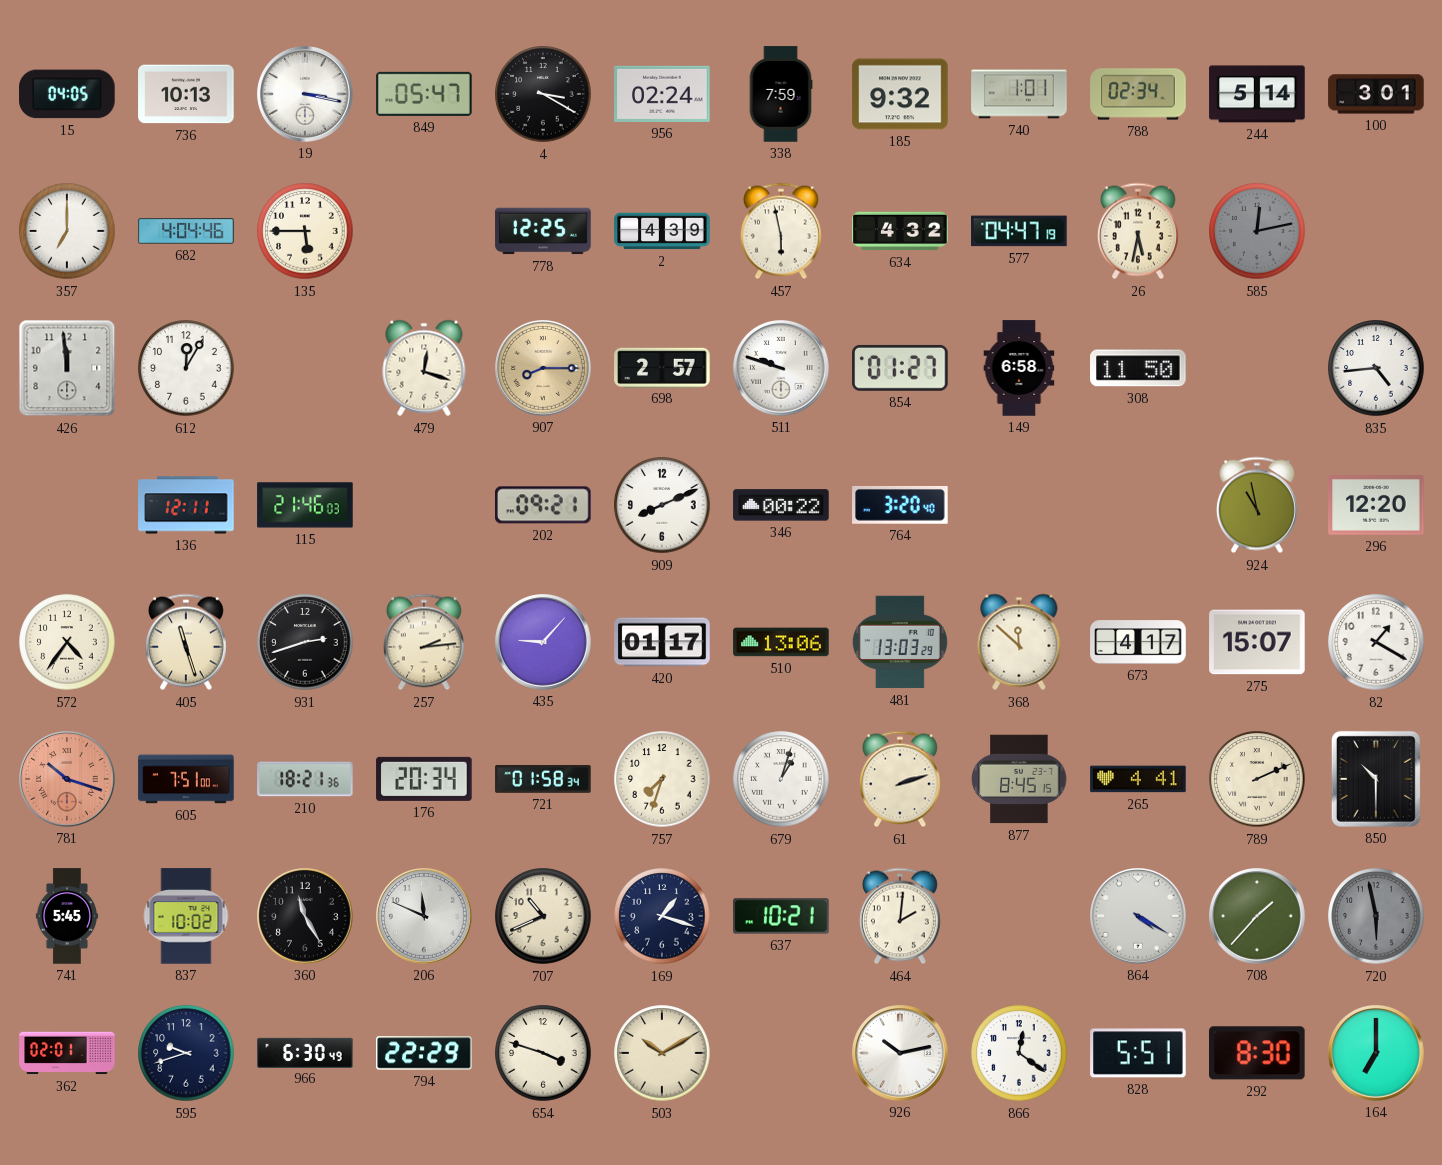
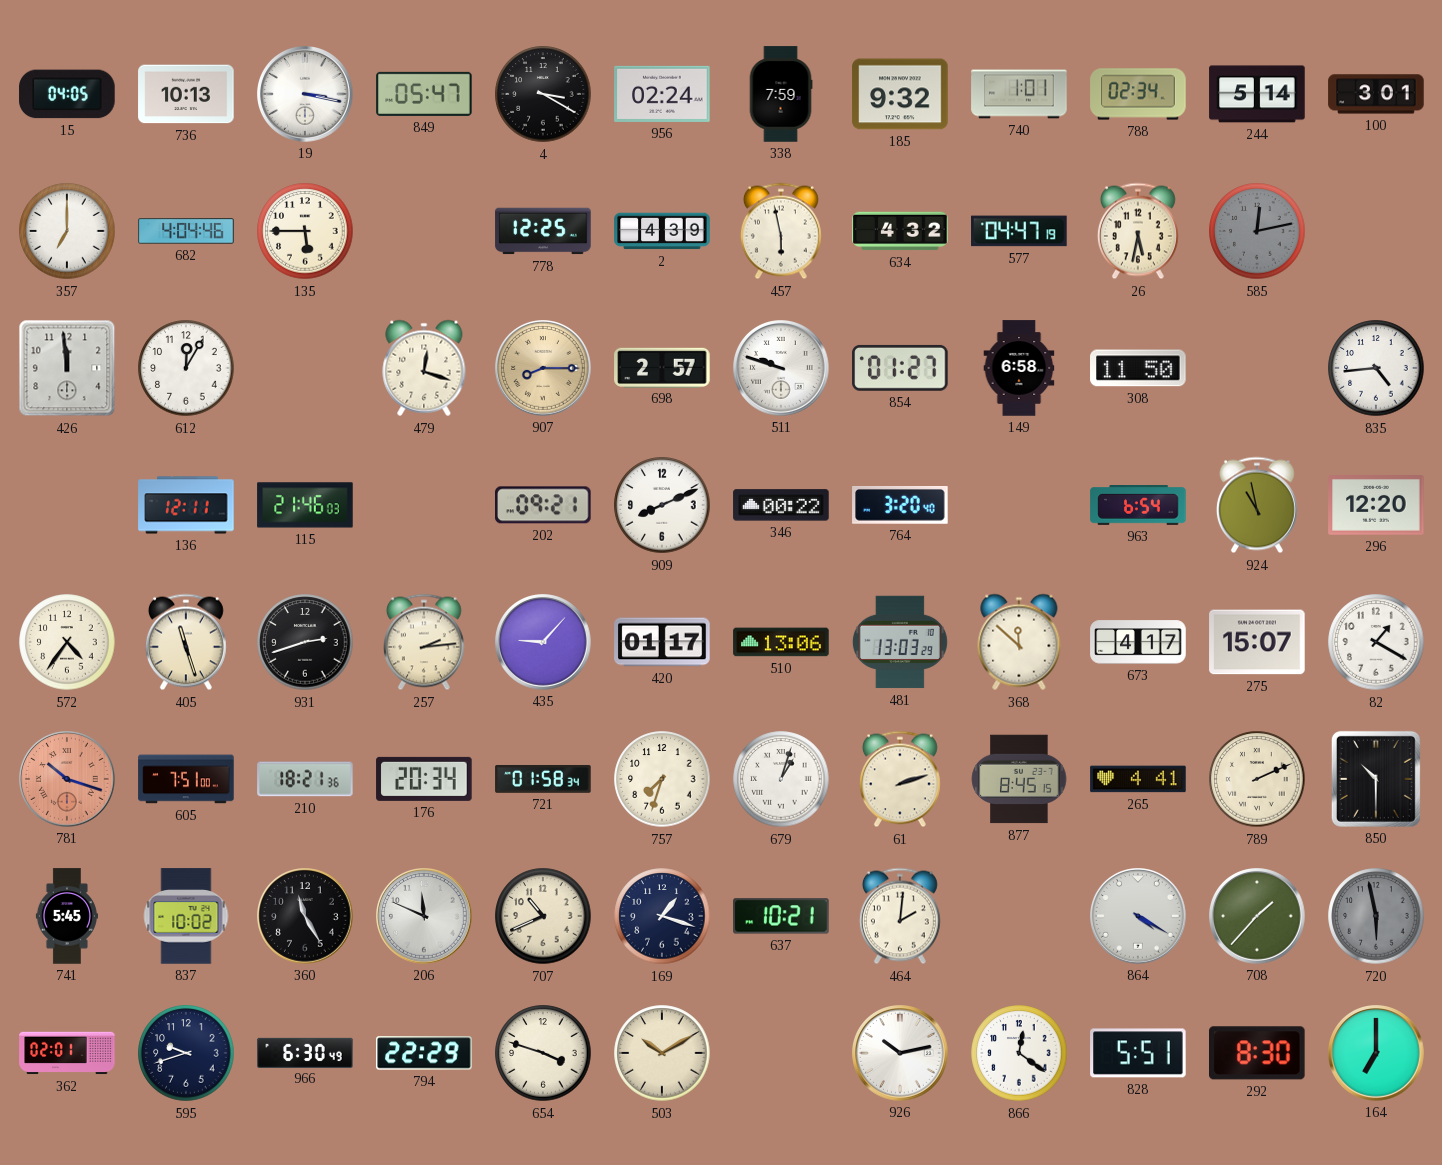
963: none -> 6:54
